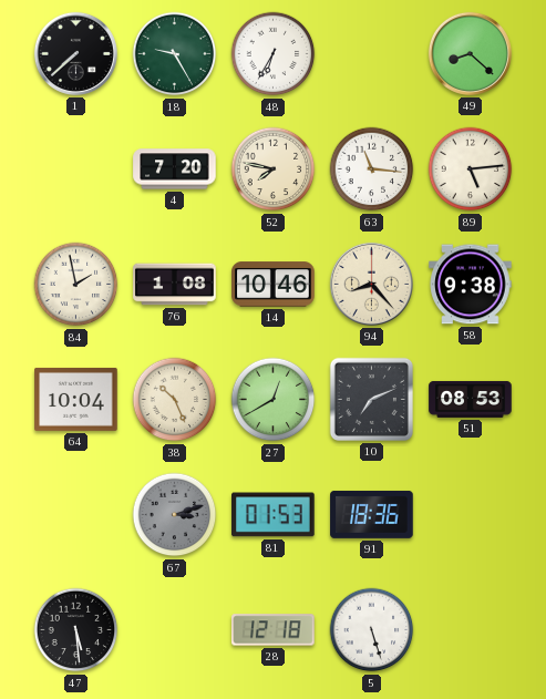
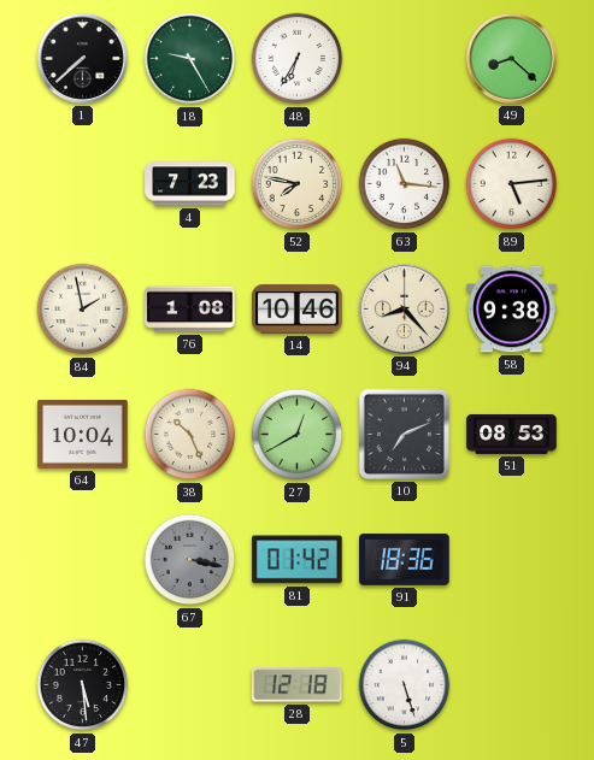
4: 7:20 -> 7:23
67: 3:12 -> 3:17
81: 01:53 -> 01:42
